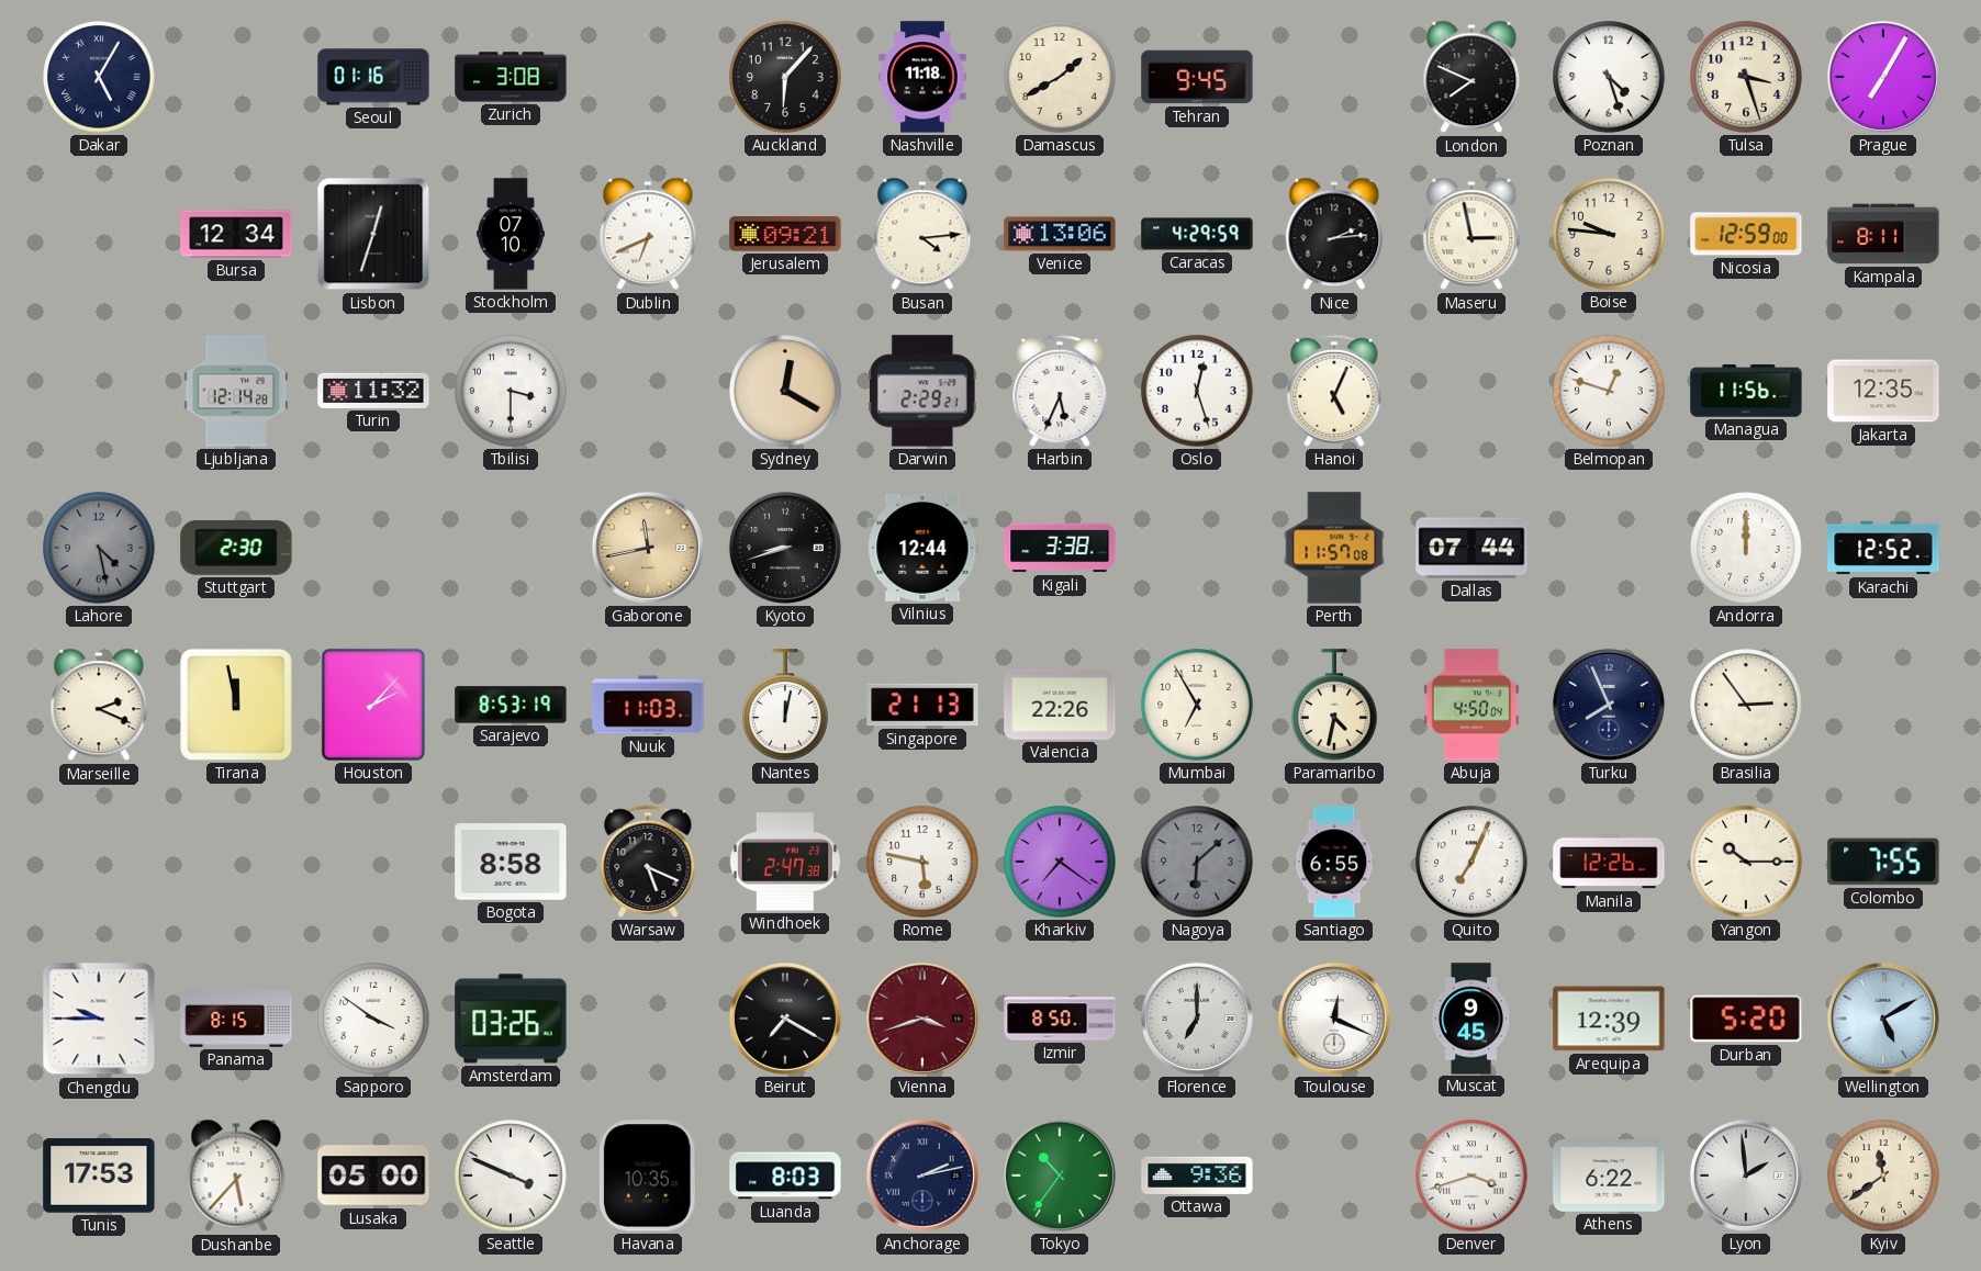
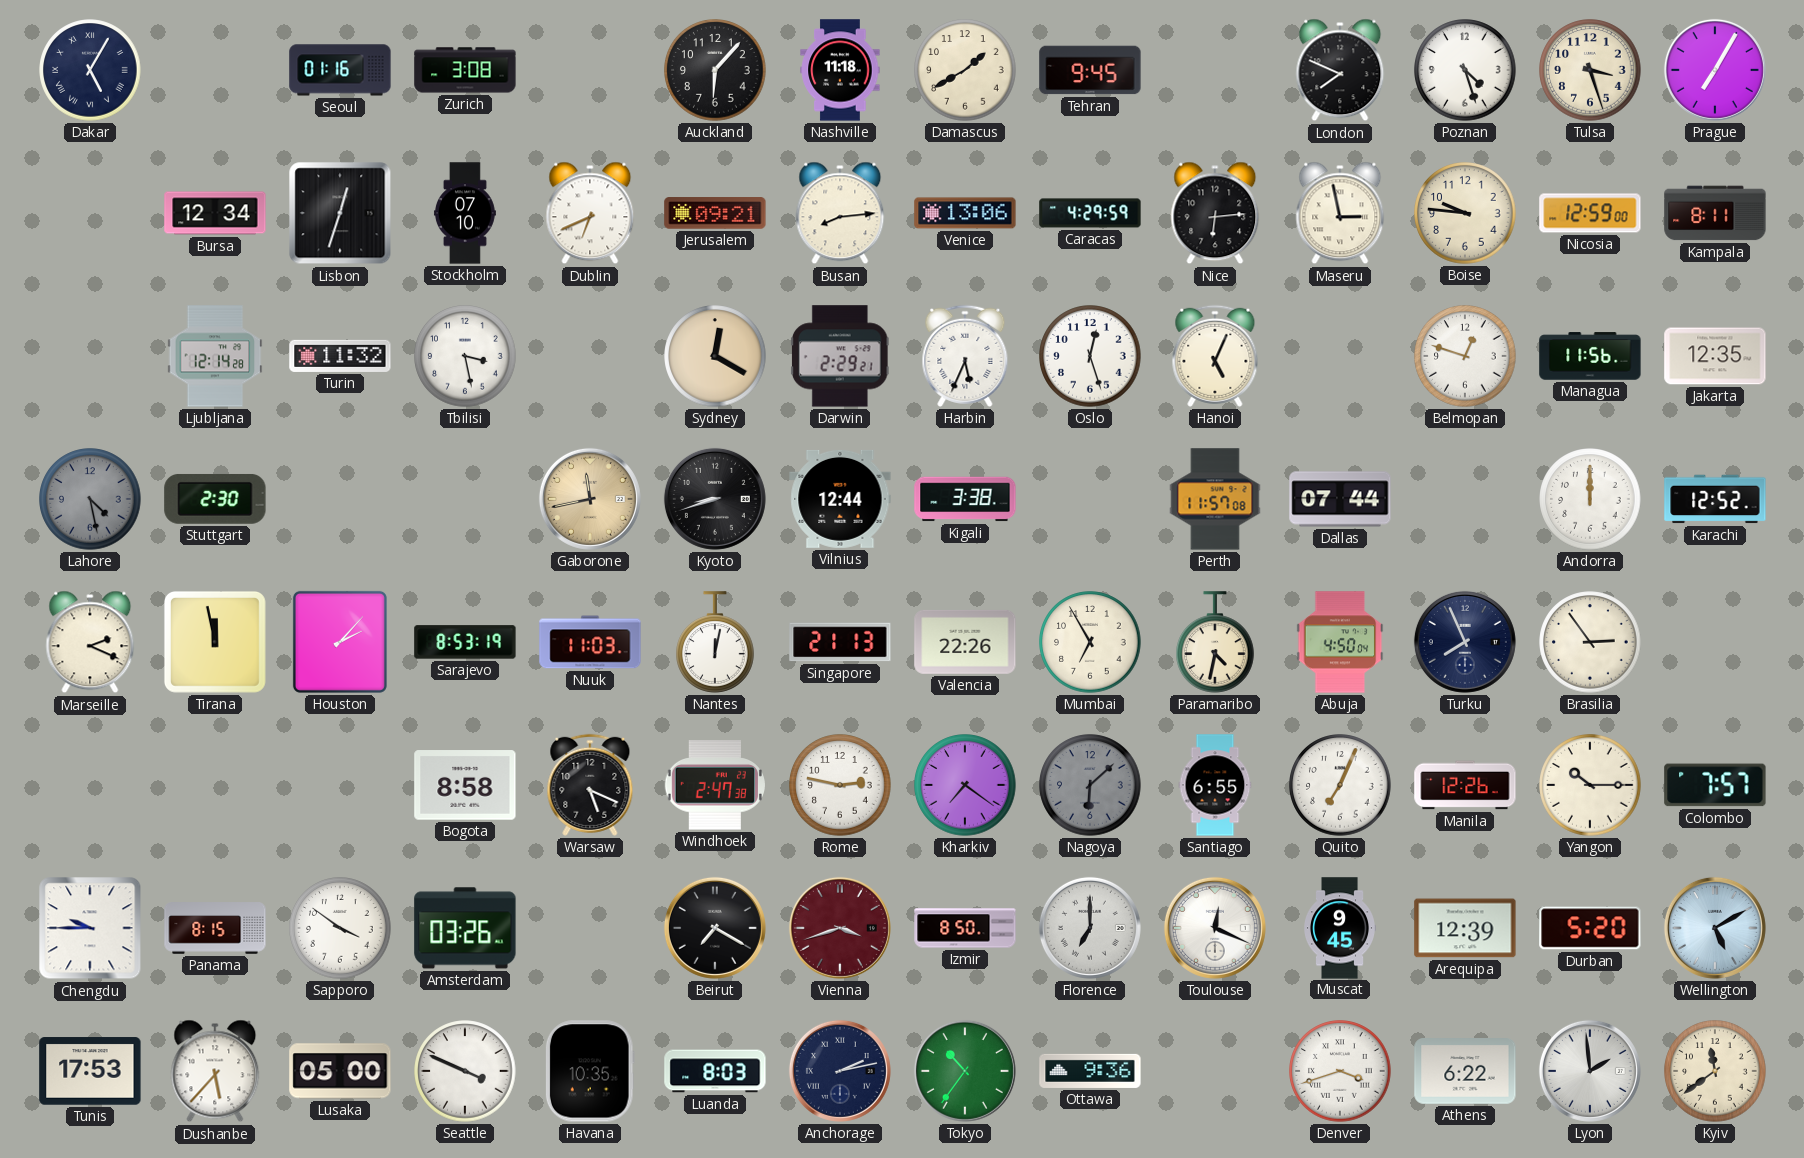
Busan: 4:14 -> 8:14
Nice: 2:14 -> 6:14
Tbilisi: 3:30 -> 3:28
Rome: 5:47 -> 2:47
Colombo: 7:55 -> 7:57
